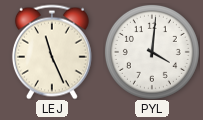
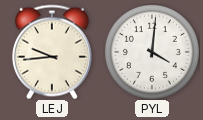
LEJ: 11:26 -> 9:44
